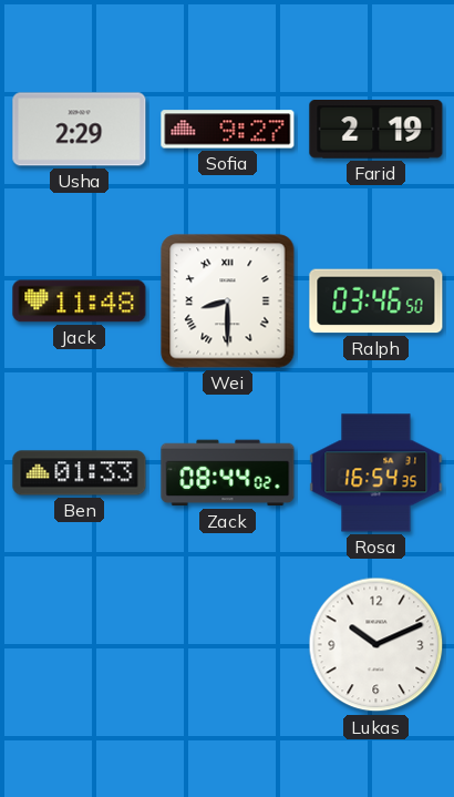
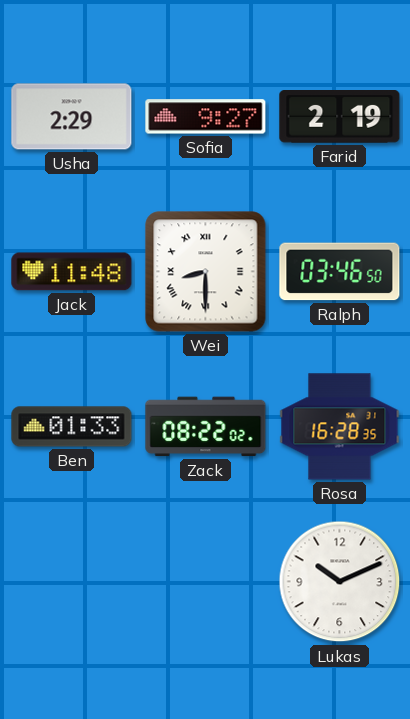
Zack: 08:44 -> 08:22
Rosa: 16:54 -> 16:28
